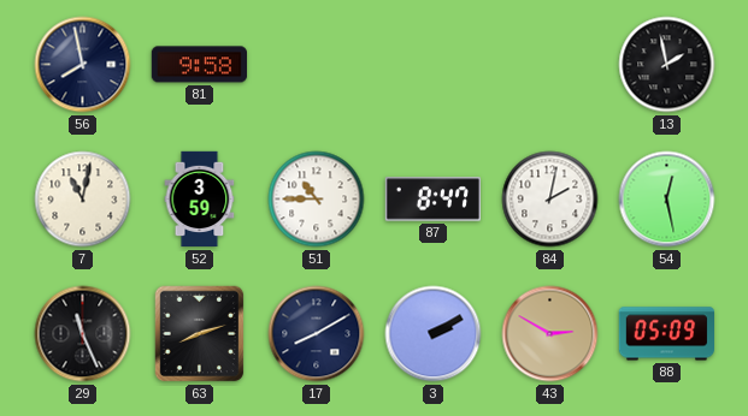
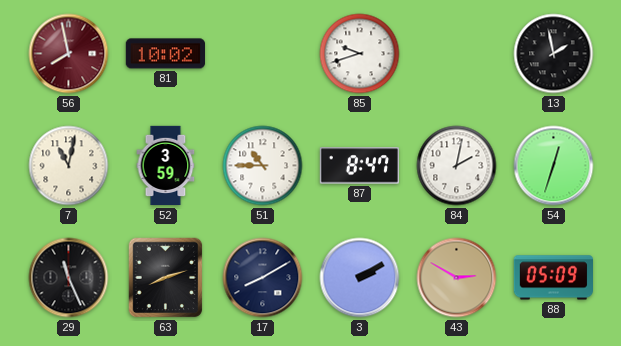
56 dial: navy -> burgundy
81: 9:58 -> 10:02
85: none -> 9:42
54: 12:28 -> 12:33
